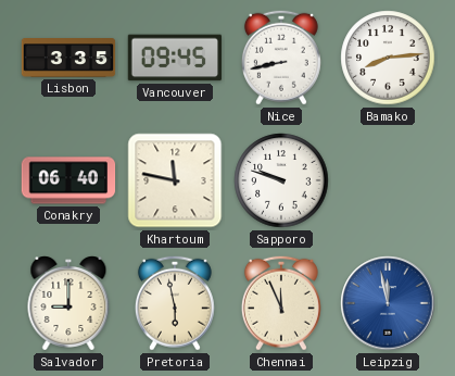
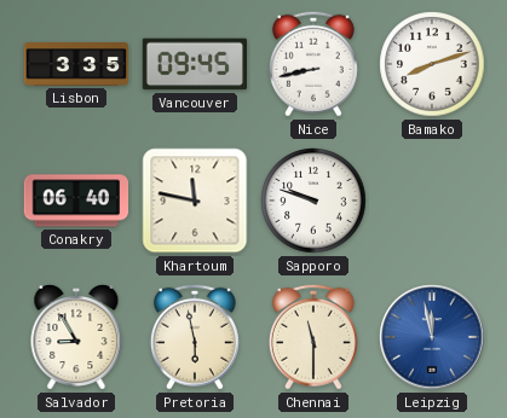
Bamako: 8:14 -> 8:12
Salvador: 9:00 -> 8:55
Chennai: 11:56 -> 11:30
